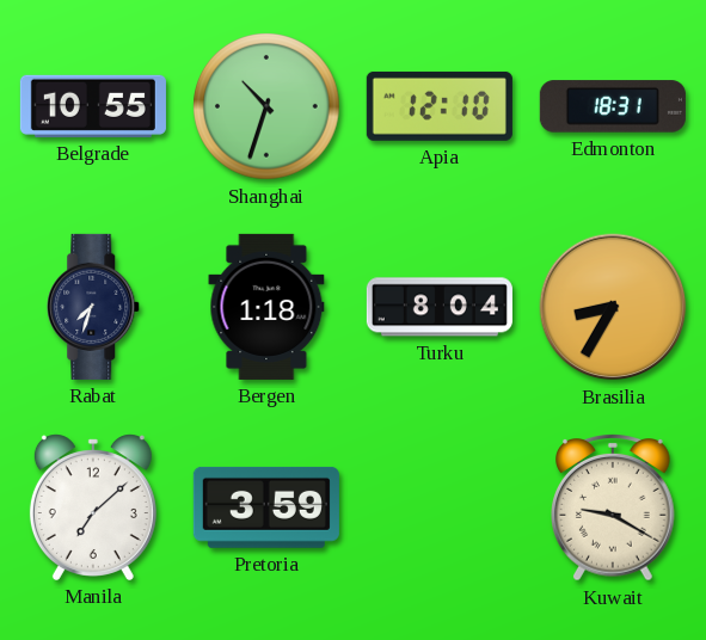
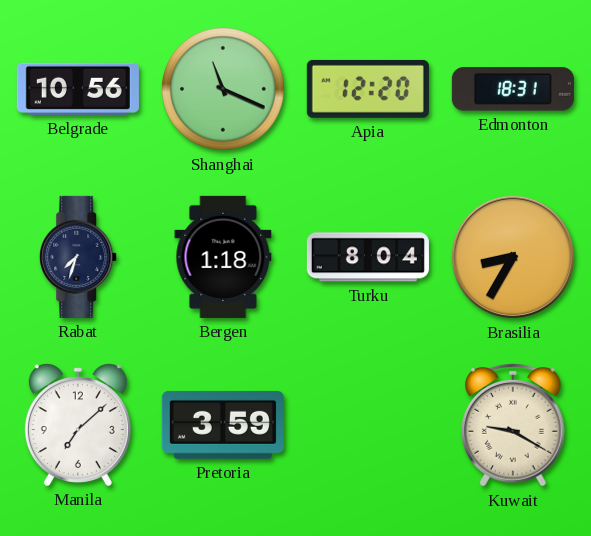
Belgrade: 10:55 -> 10:56
Shanghai: 10:33 -> 11:19
Apia: 12:10 -> 12:20
